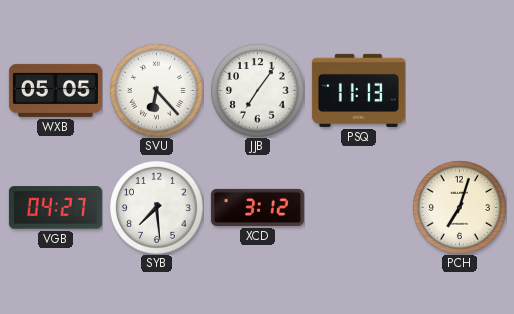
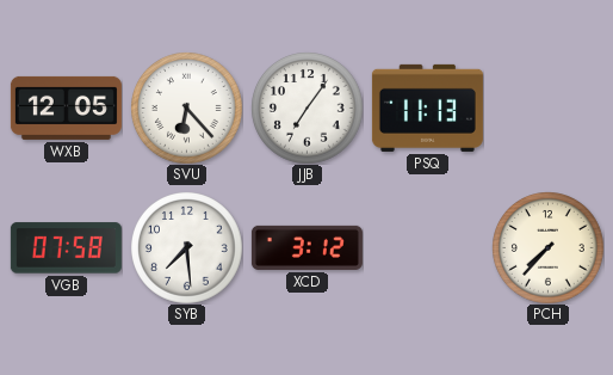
WXB: 05:05 -> 12:05
VGB: 04:27 -> 07:58
PCH: 7:03 -> 7:37
